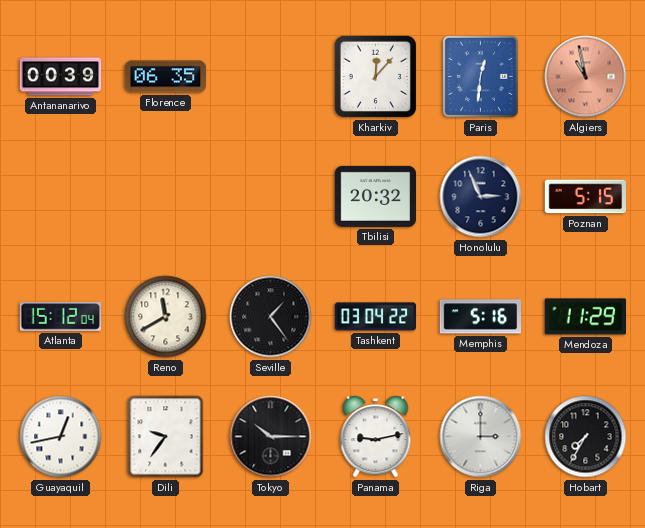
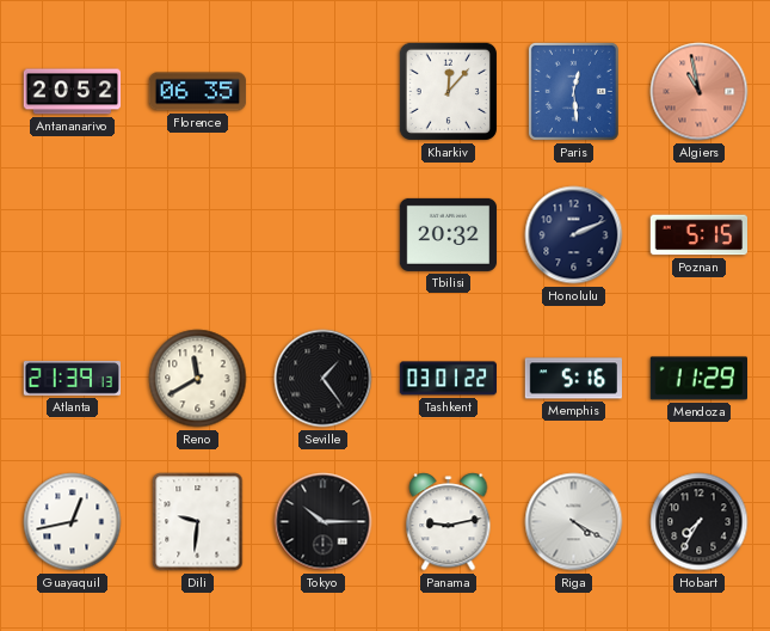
Antananarivo: 00:39 -> 20:52
Paris: 12:31 -> 12:29
Honolulu: 2:56 -> 2:11
Atlanta: 15:12 -> 21:39
Tashkent: 03:04 -> 03:01
Dili: 9:36 -> 9:31
Riga: 3:00 -> 4:20
